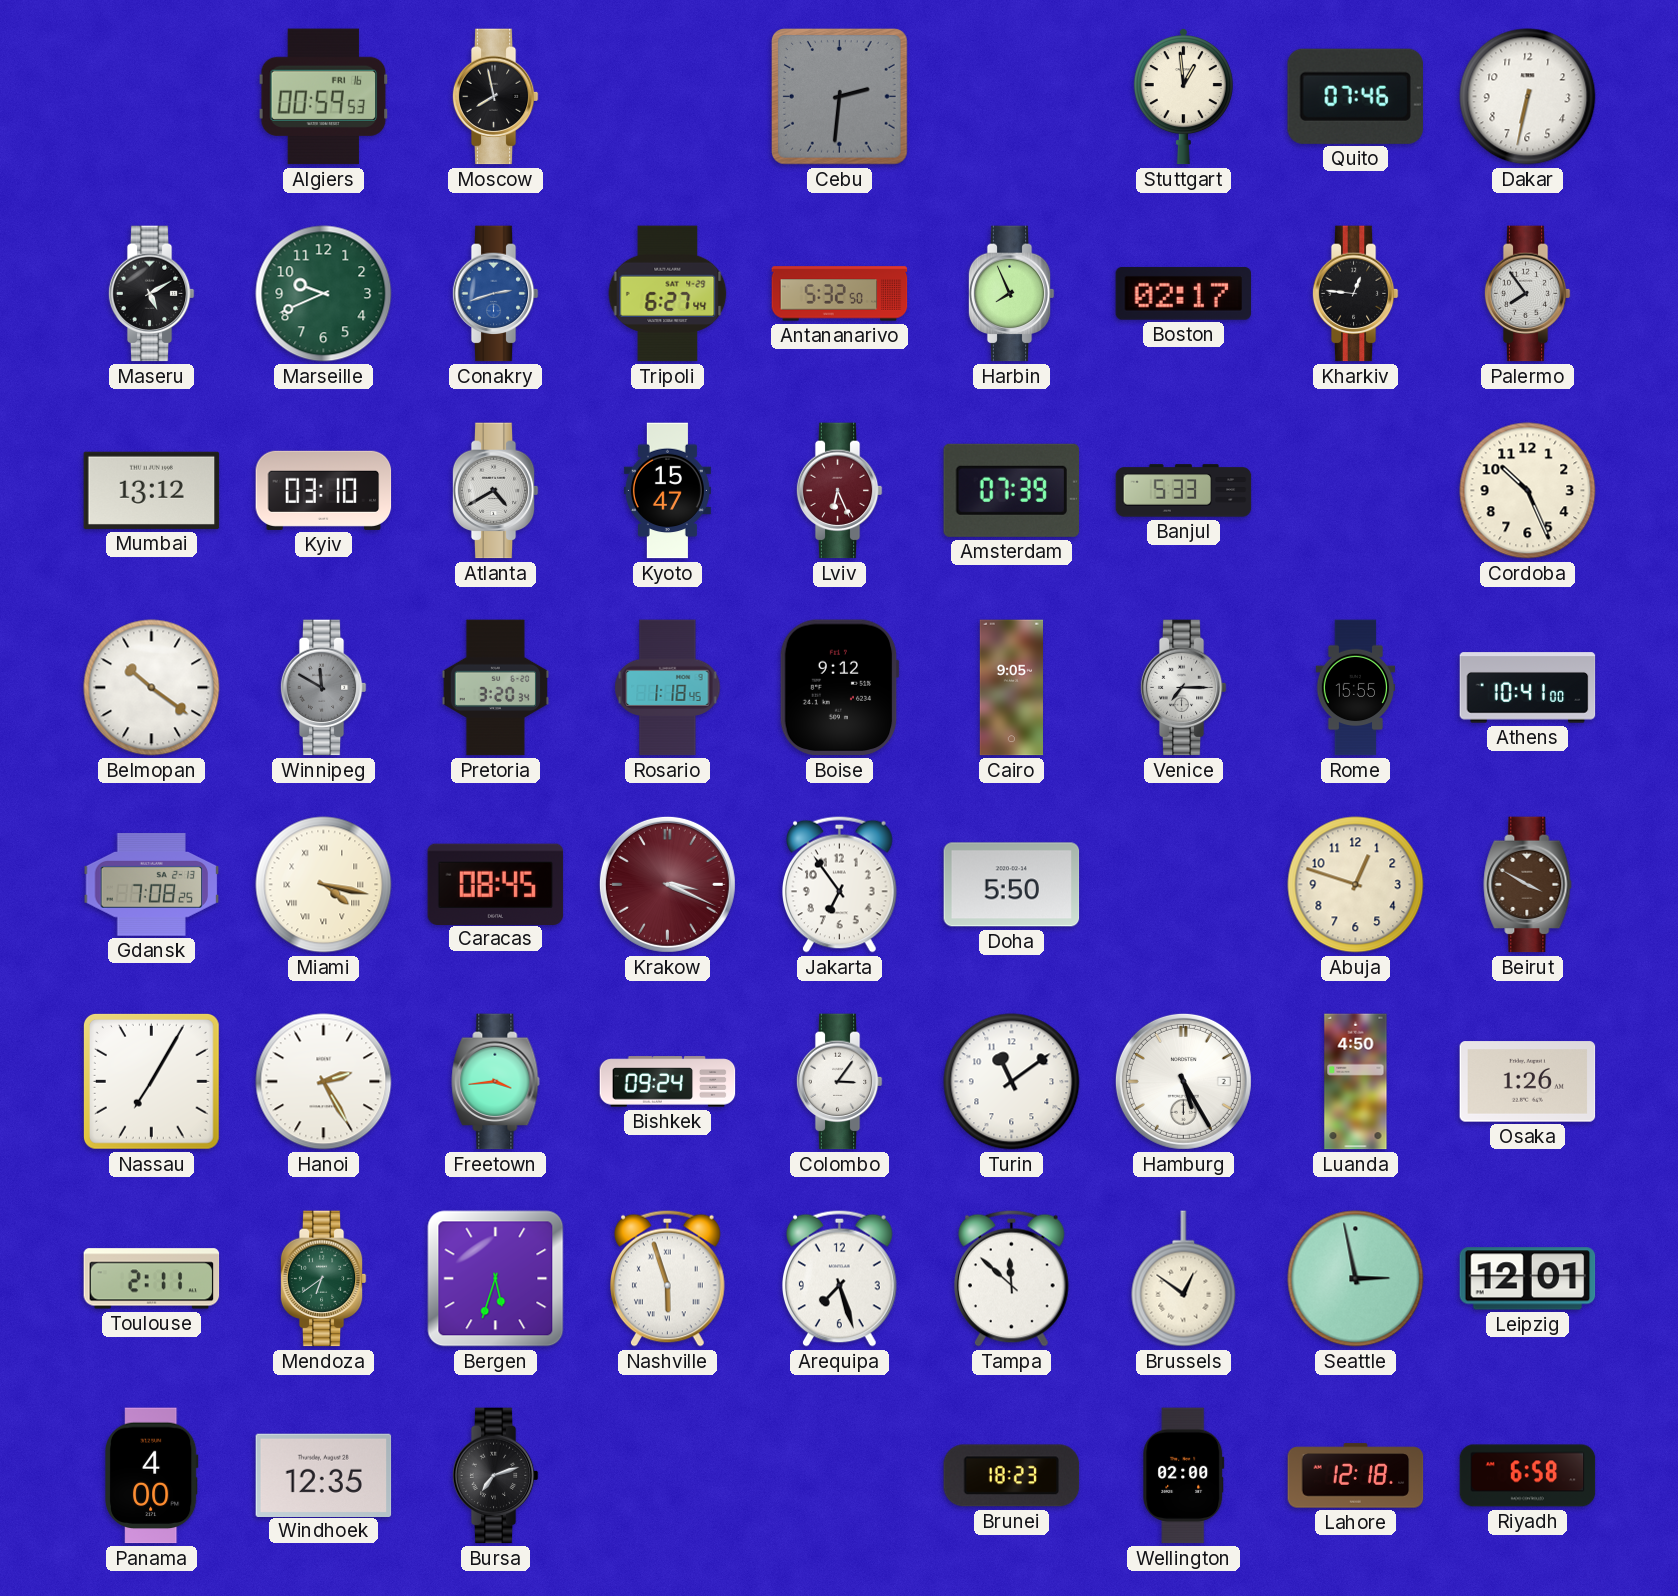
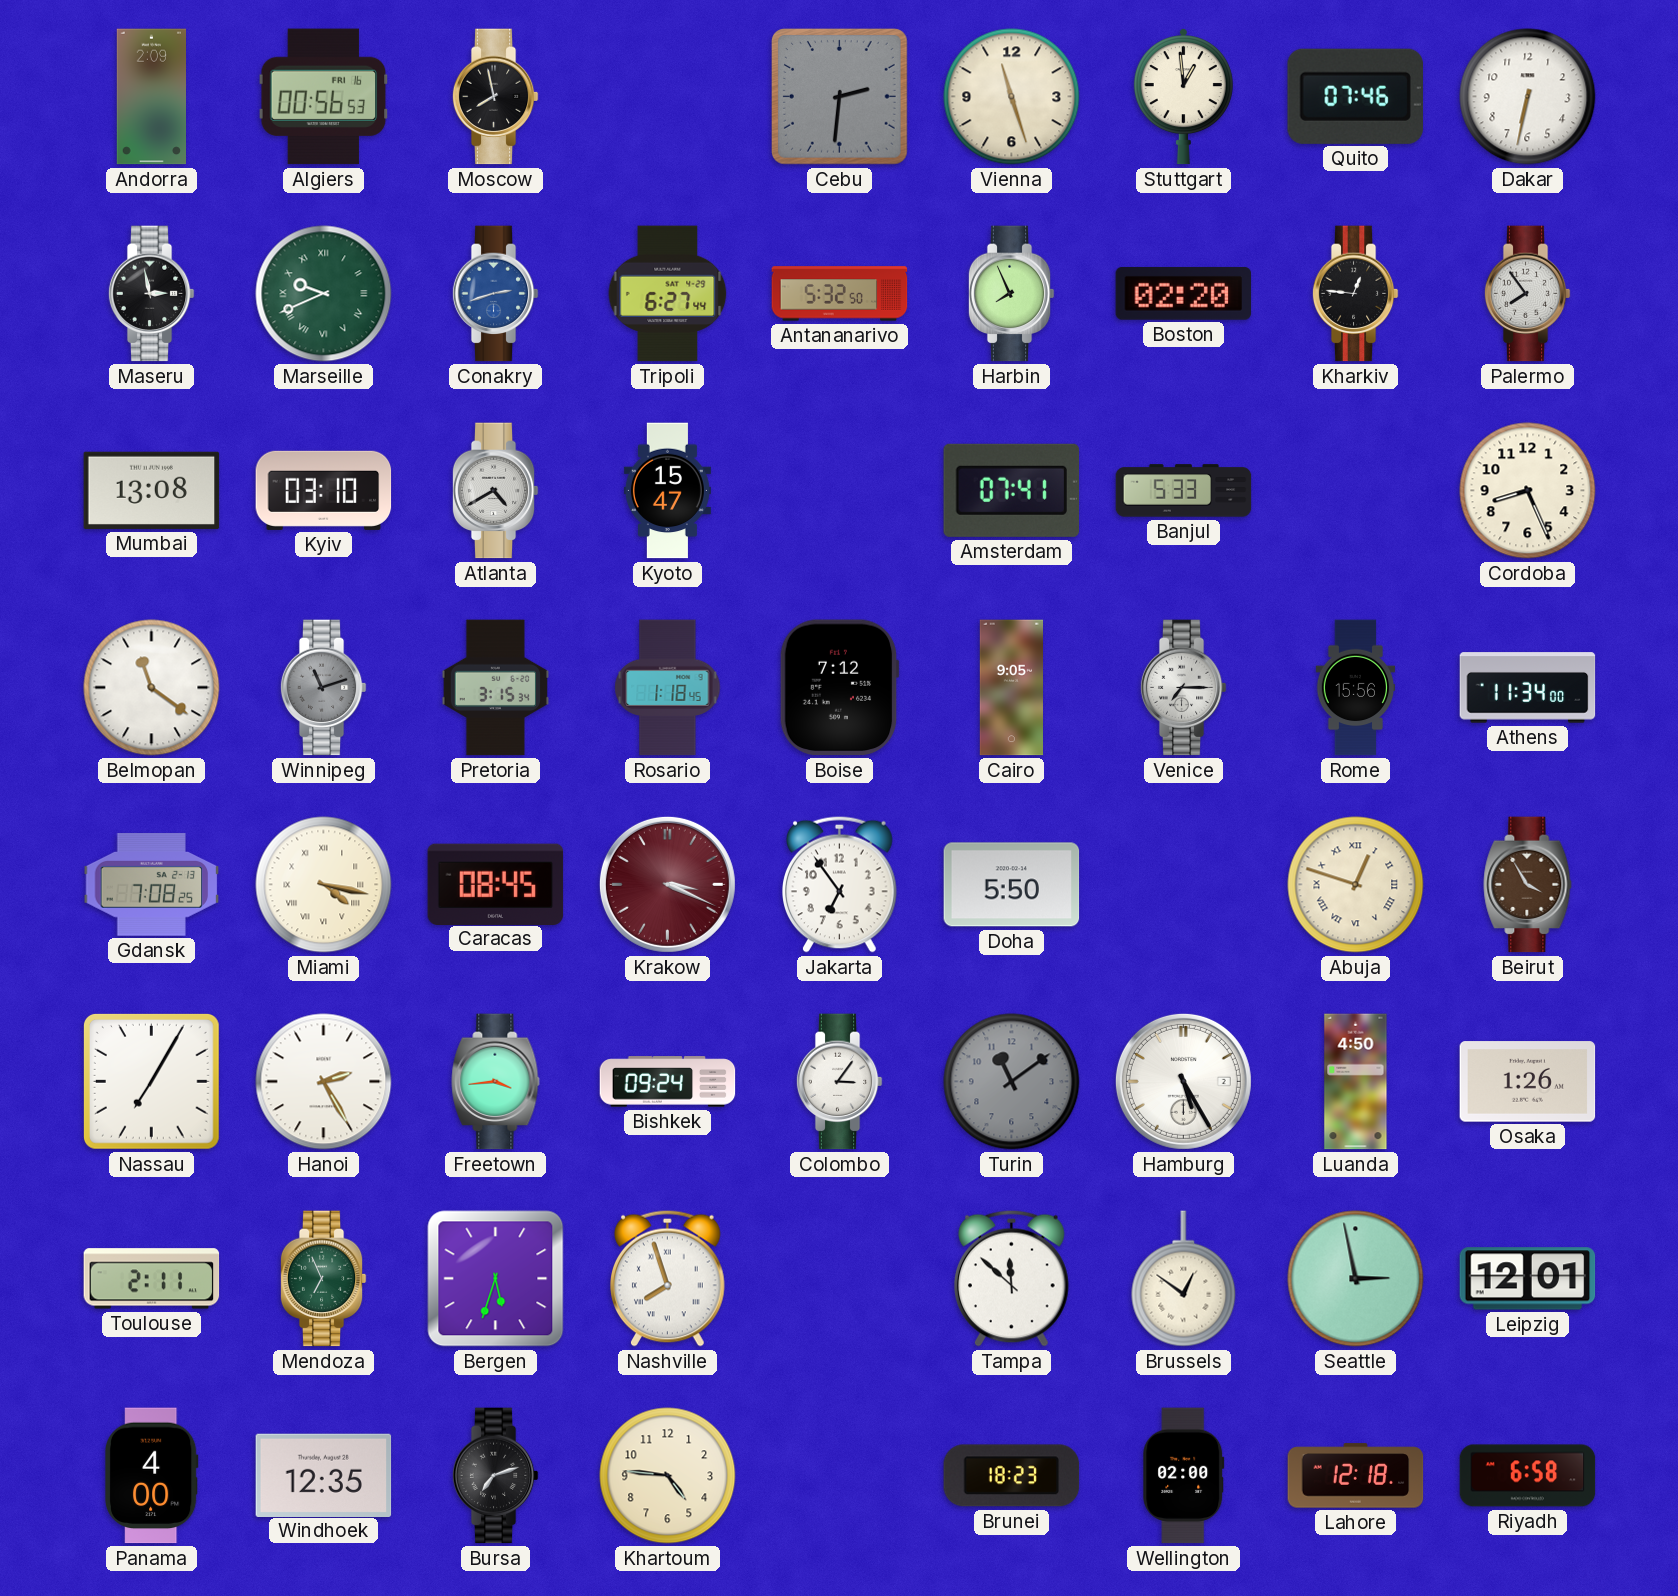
Andorra: none -> 2:09
Algiers: 00:59 -> 00:56
Vienna: none -> 11:27
Maseru: 5:10 -> 2:58
Marseille numerals: Arabic -> Roman
Boston: 02:17 -> 02:20
Mumbai: 13:12 -> 13:08
Lviv: 6:26 -> none
Amsterdam: 07:39 -> 07:41
Cordoba: 10:26 -> 8:26
Belmopan: 10:21 -> 11:21
Winnipeg: 11:50 -> 11:12
Pretoria: 3:20 -> 3:15
Boise: 9:12 -> 7:12
Rome: 15:55 -> 15:56
Athens: 10:41 -> 11:34
Abuja numerals: Arabic -> Roman
Beirut: 3:50 -> 3:55
Turin dial: white -> grey
Mendoza: 6:39 -> 6:56
Nashville: 5:57 -> 7:57
Arequipa: 7:27 -> none
Khartoum: none -> 4:46
